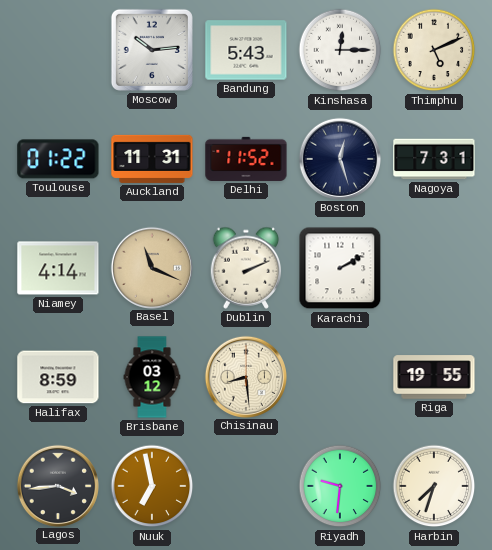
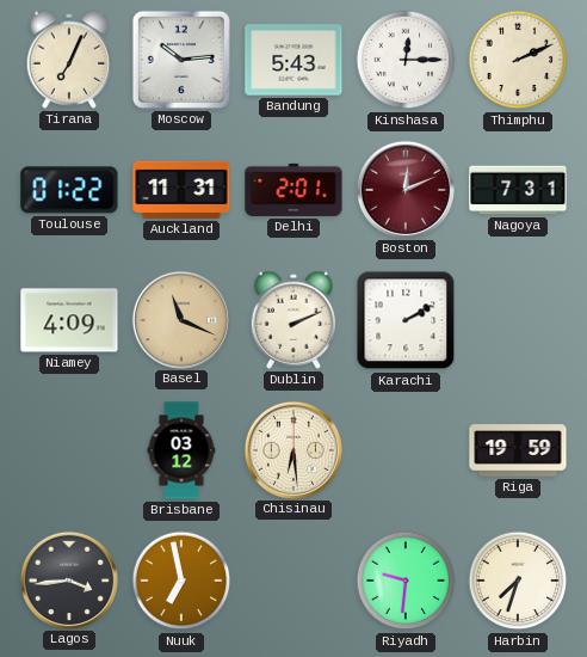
Tirana: none -> 7:04
Thimphu: 5:11 -> 2:11
Delhi: 11:52 -> 2:01
Boston: 12:27 -> 12:11
Boston dial: navy -> burgundy
Niamey: 4:14 -> 4:09
Halifax: 8:59 -> none
Chisinau: 8:29 -> 6:29
Riga: 19:55 -> 19:59
